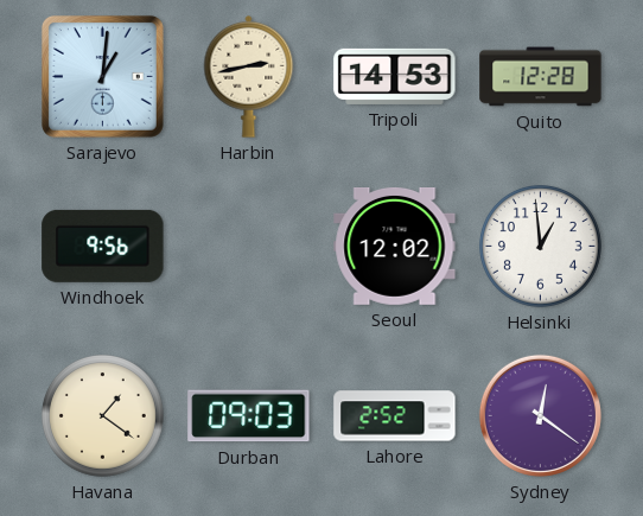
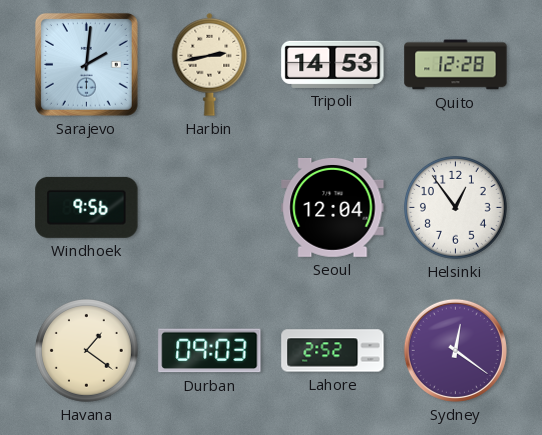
Sarajevo: 1:01 -> 2:01
Seoul: 12:02 -> 12:04
Helsinki: 12:59 -> 12:54
